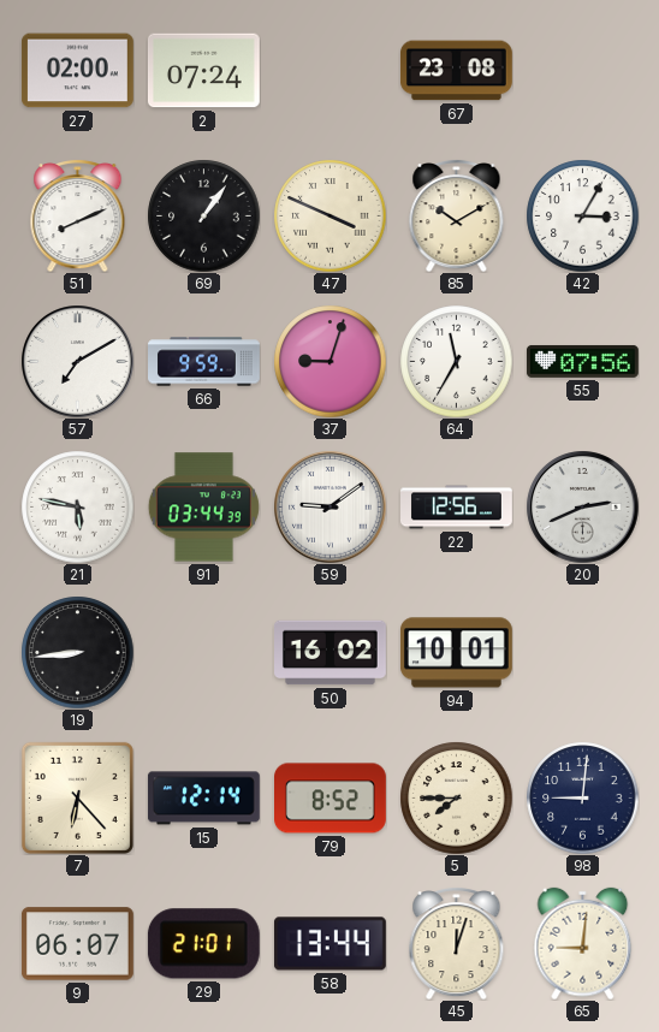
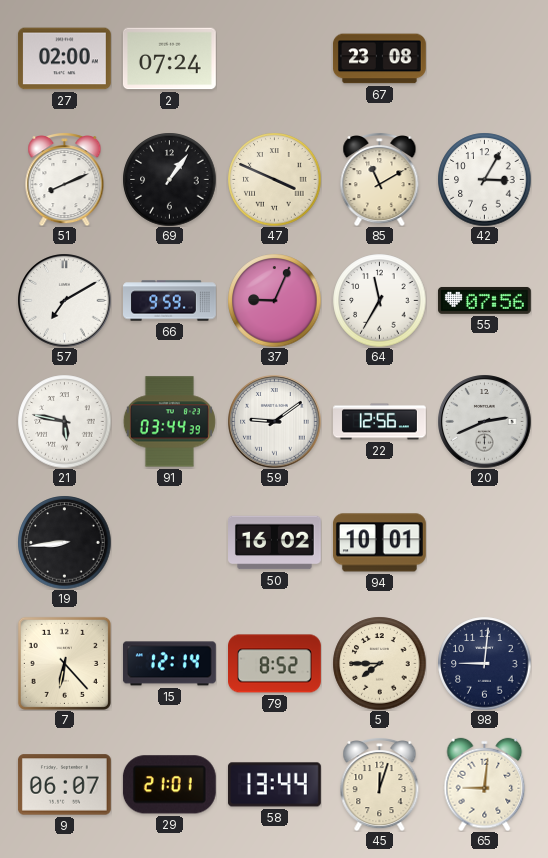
85: 10:10 -> 11:10
37: 9:03 -> 9:04
